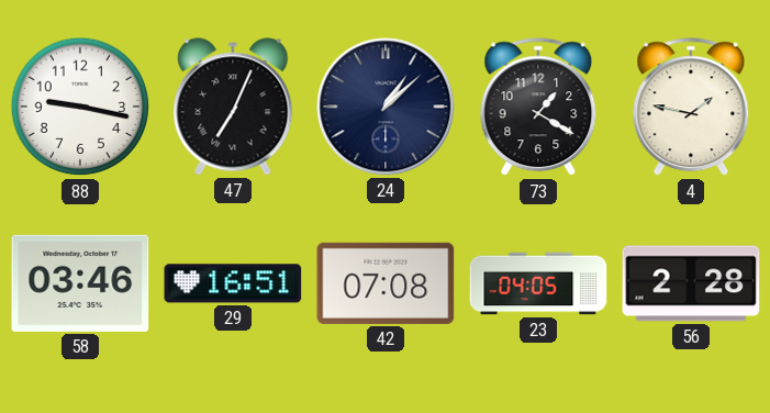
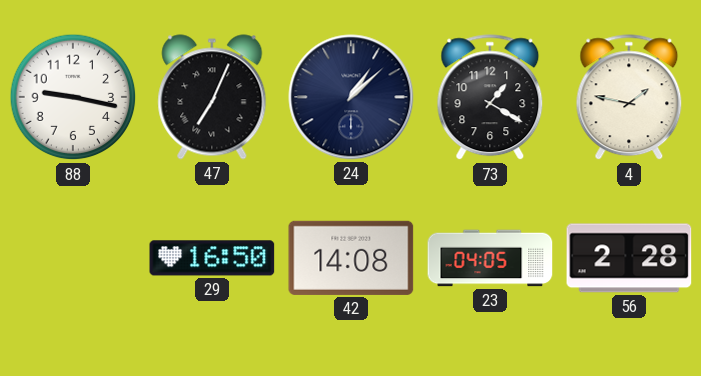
58: 03:46 -> none
29: 16:51 -> 16:50
42: 07:08 -> 14:08
